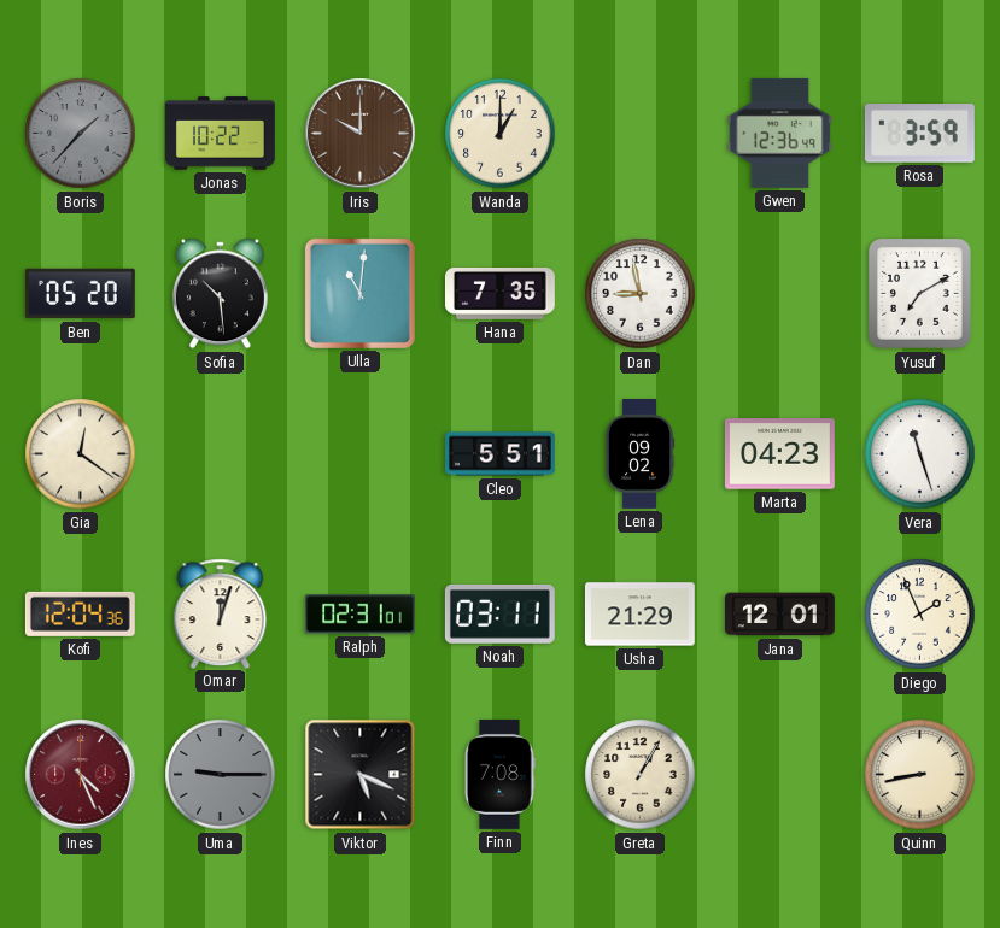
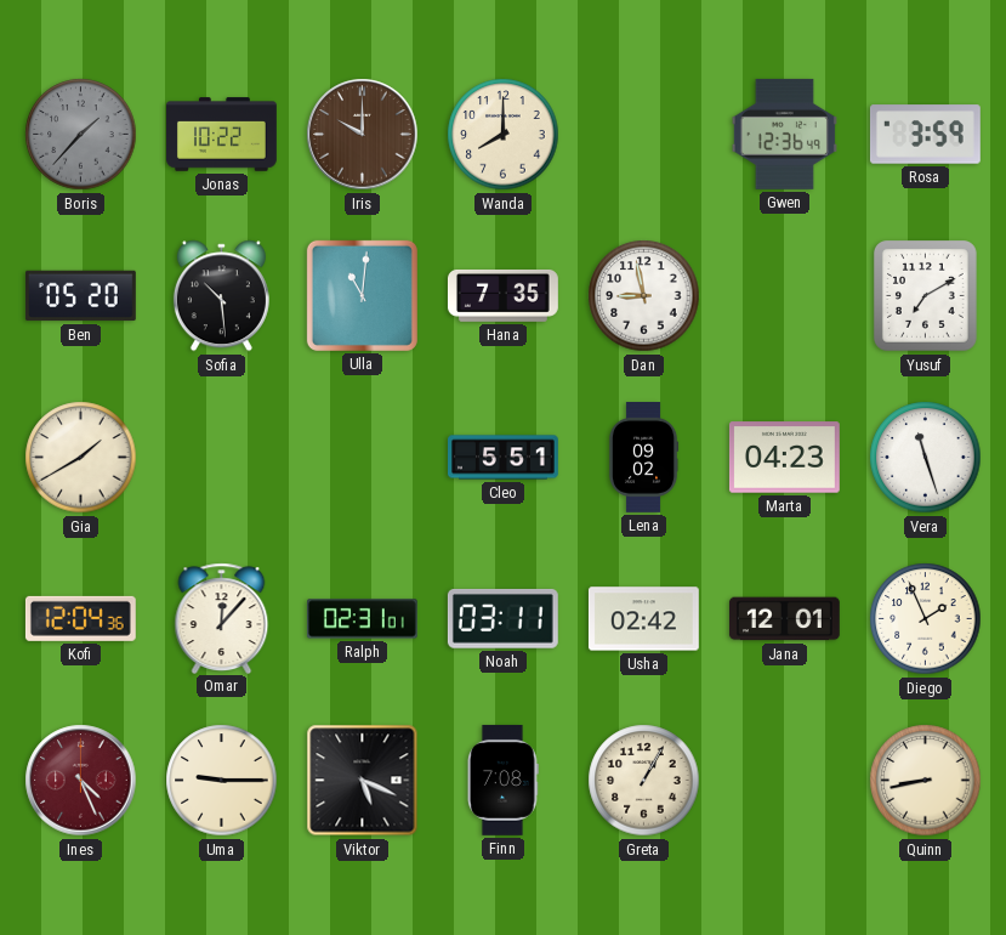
Wanda: 1:00 -> 8:00
Gia: 12:21 -> 1:40
Omar: 12:03 -> 12:07
Usha: 21:29 -> 02:42
Uma dial: grey -> cream
